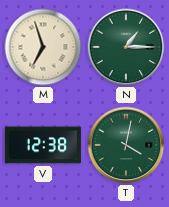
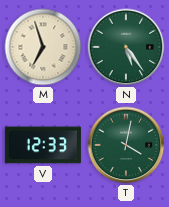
N: 1:15 -> 5:24
V: 12:38 -> 12:33
